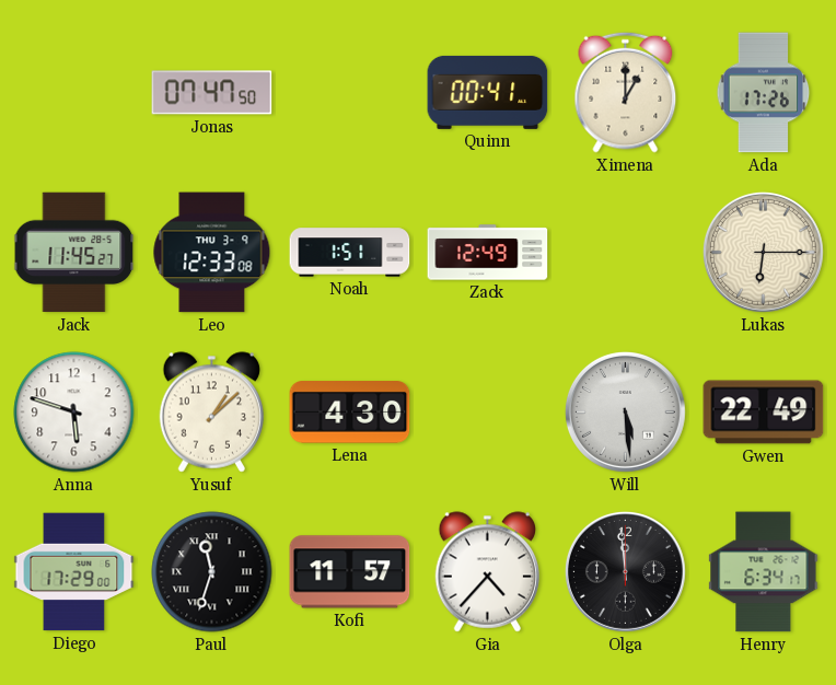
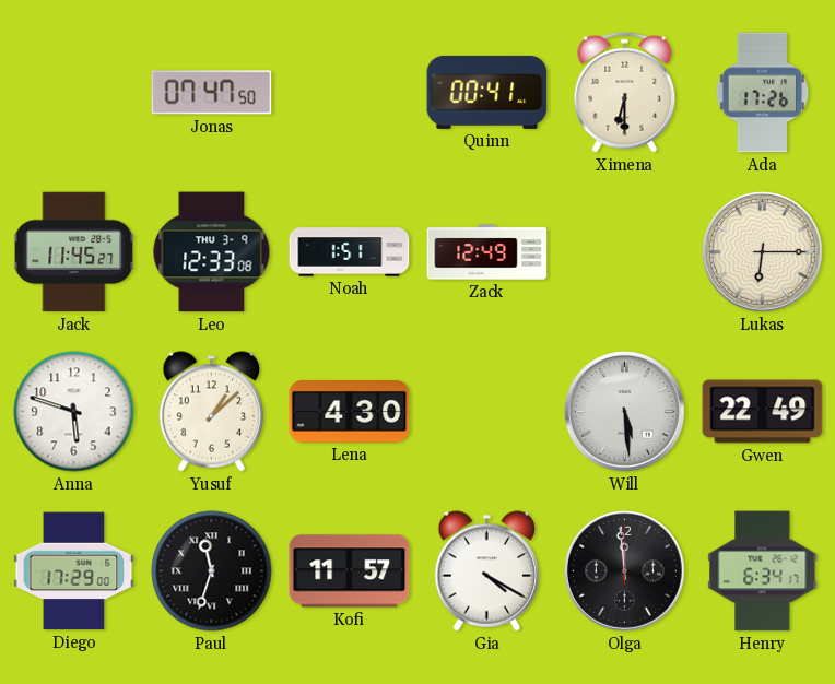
Ximena: 1:00 -> 6:30
Gia: 4:37 -> 4:20
